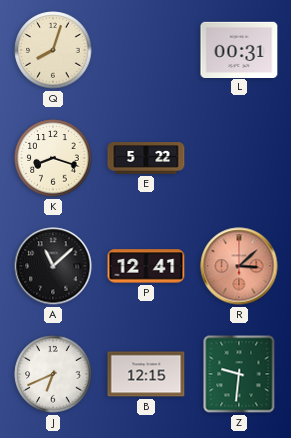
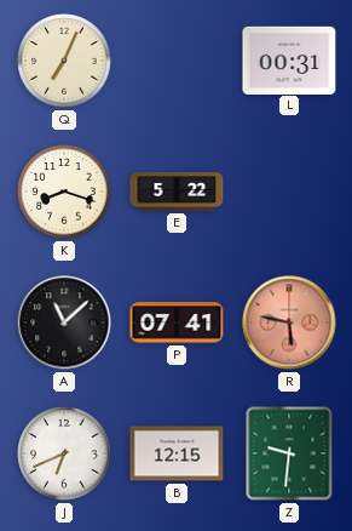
Q: 8:03 -> 7:04
P: 12:41 -> 07:41
R: 3:08 -> 5:47
